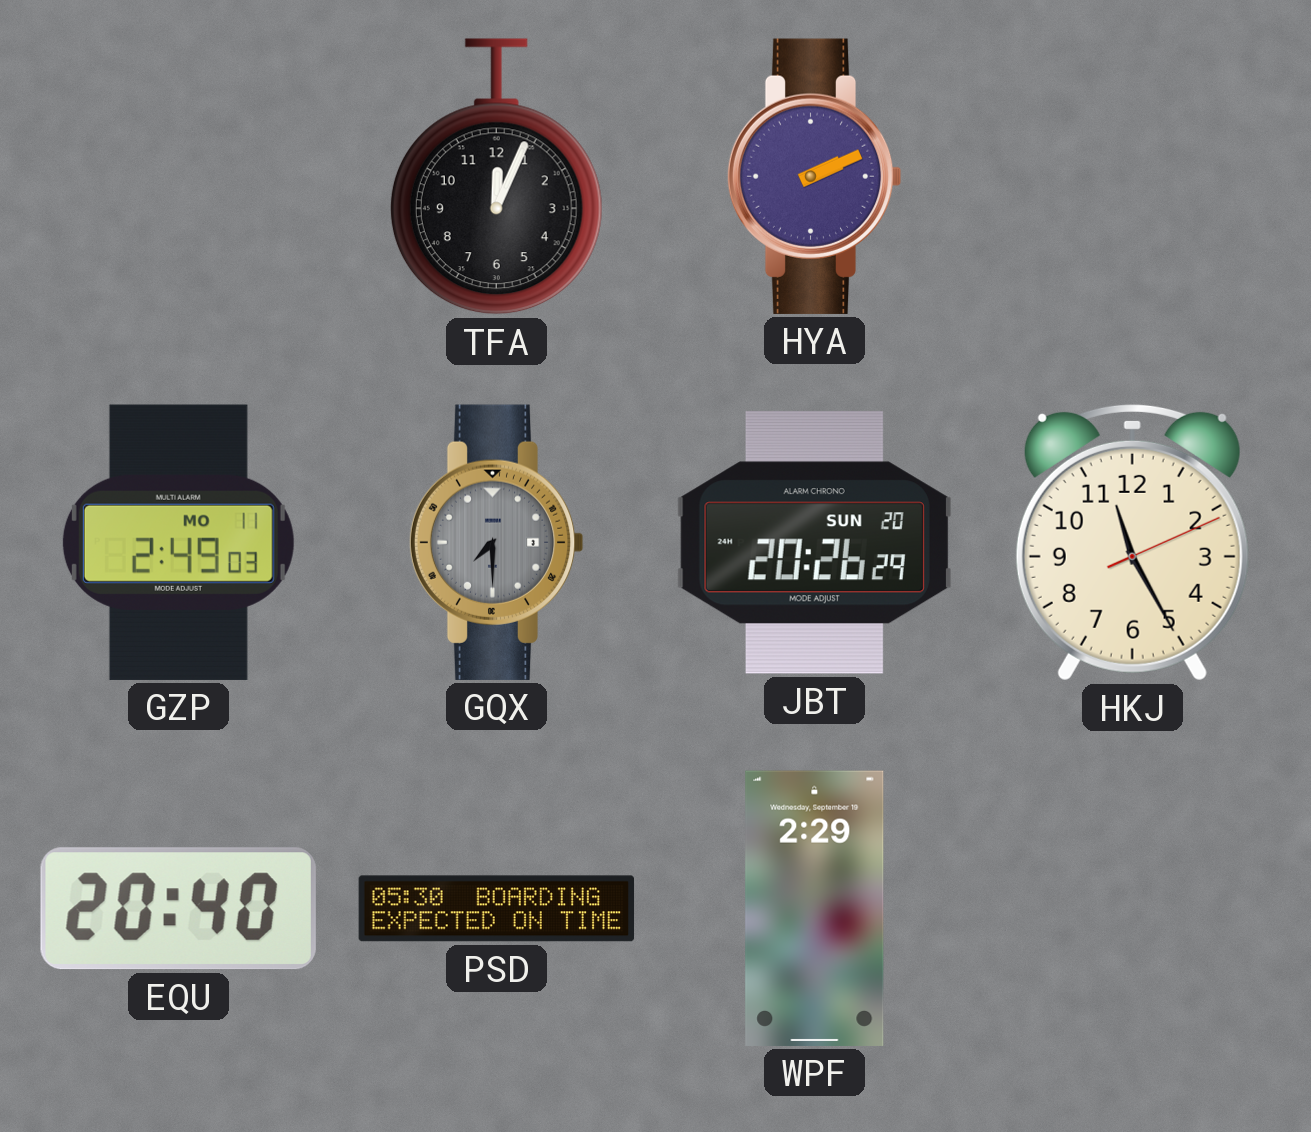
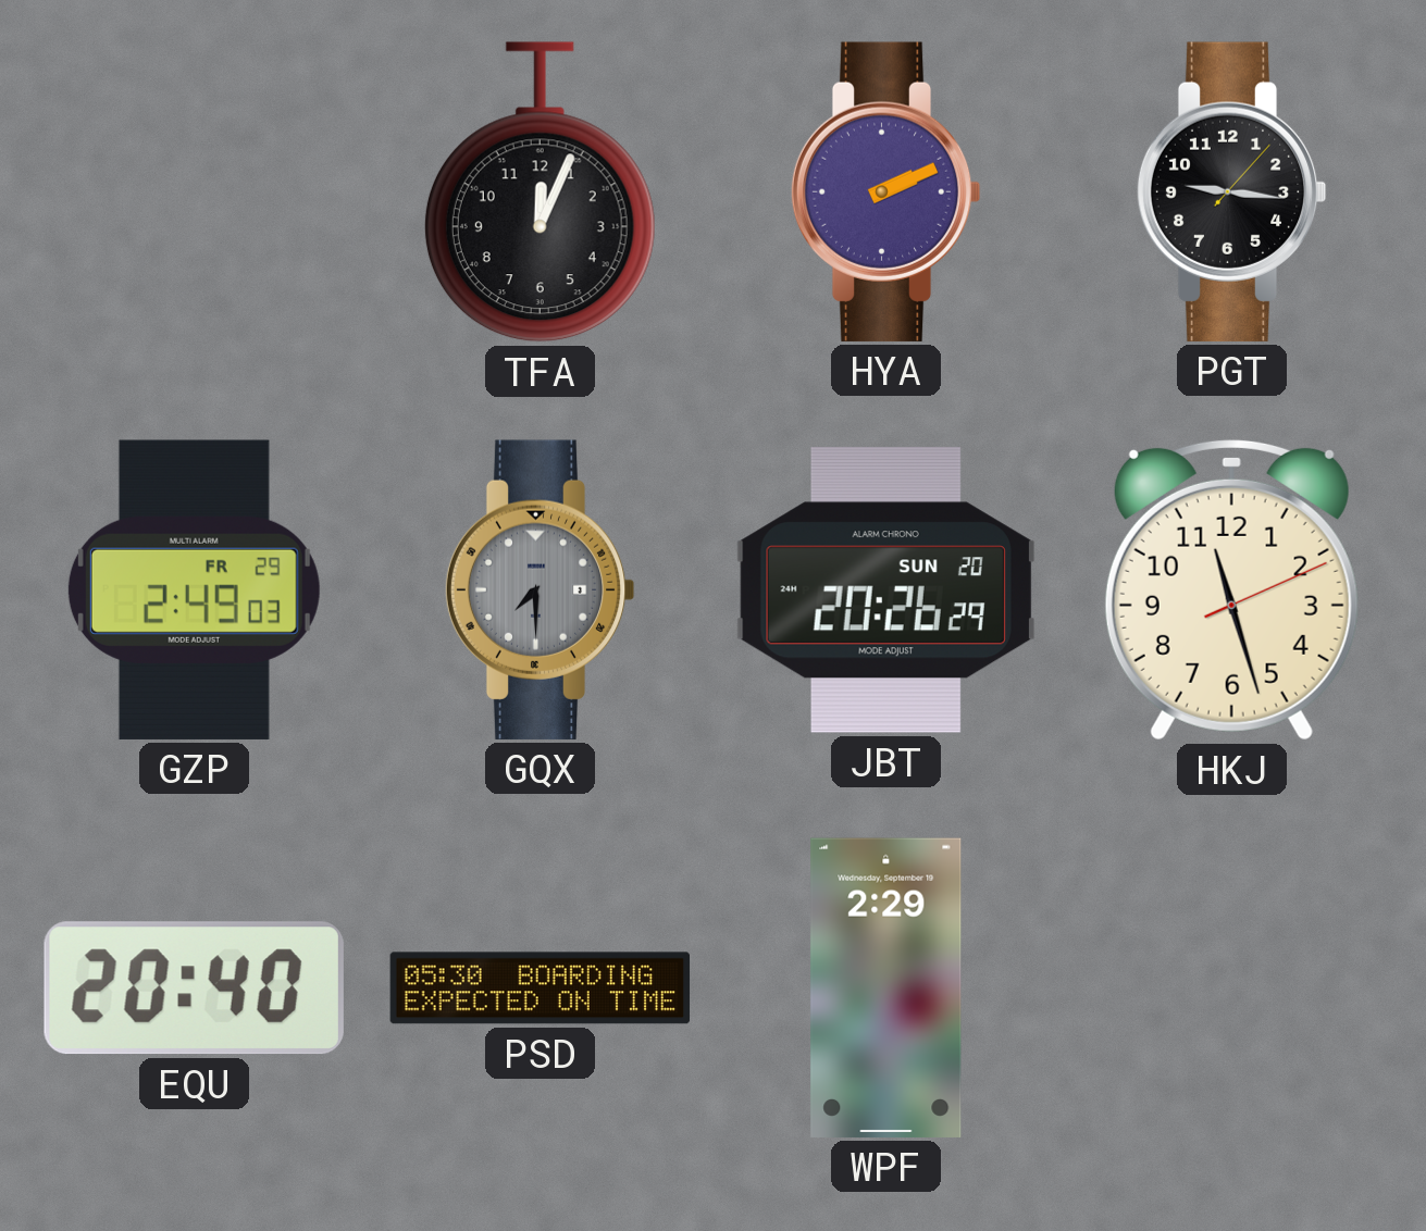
PGT: none -> 9:16
GZP date: MO 11 -> FR 29
HKJ: 11:25 -> 11:27
